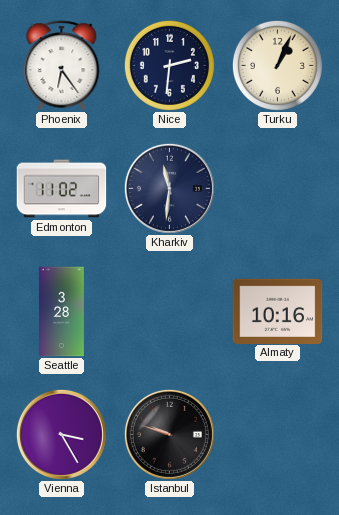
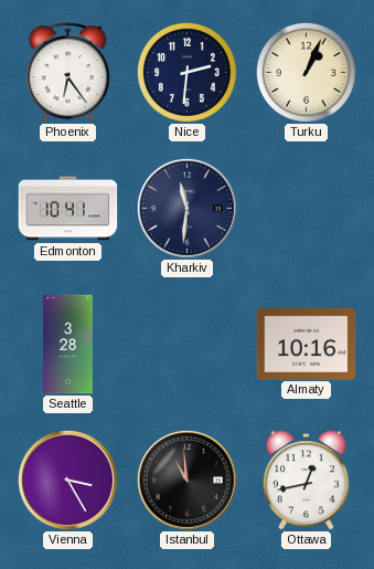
Edmonton: 11:02 -> 10:41
Istanbul: 9:48 -> 10:59
Ottawa: none -> 12:43
